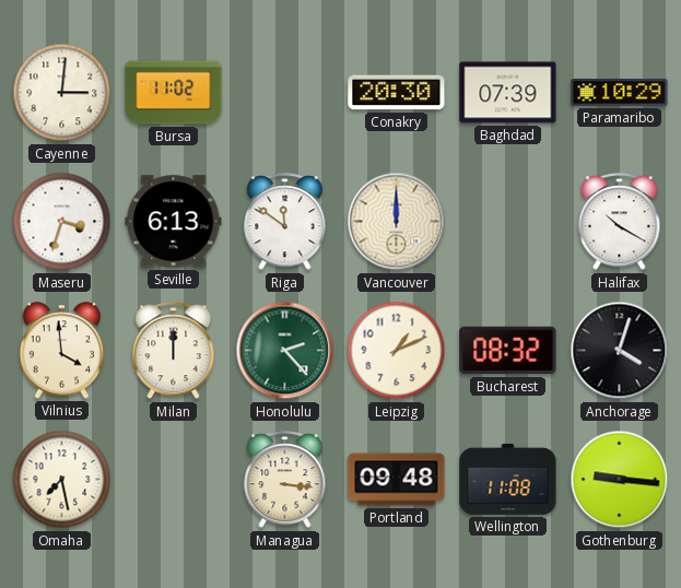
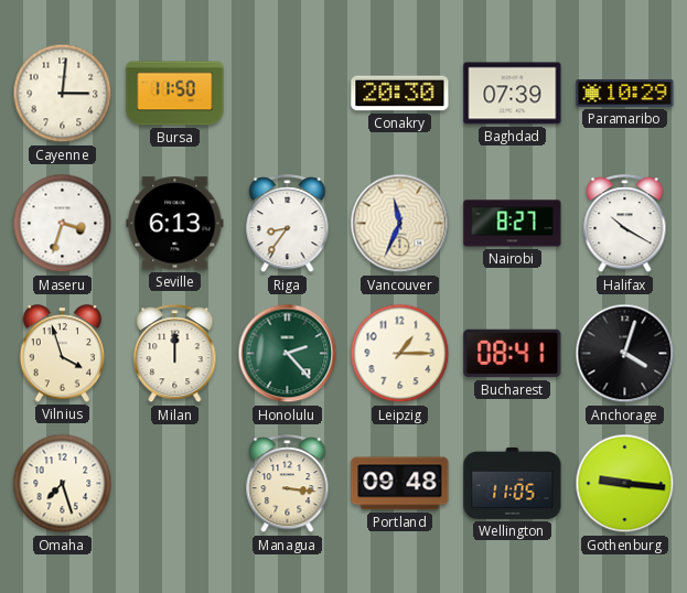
Bursa: 11:02 -> 11:50
Riga: 11:51 -> 8:36
Vancouver: 12:00 -> 11:34
Nairobi: none -> 8:27
Vilnius: 3:59 -> 3:57
Leipzig: 1:11 -> 1:15
Bucharest: 08:32 -> 08:41
Omaha: 7:28 -> 7:27
Wellington: 11:08 -> 11:05
